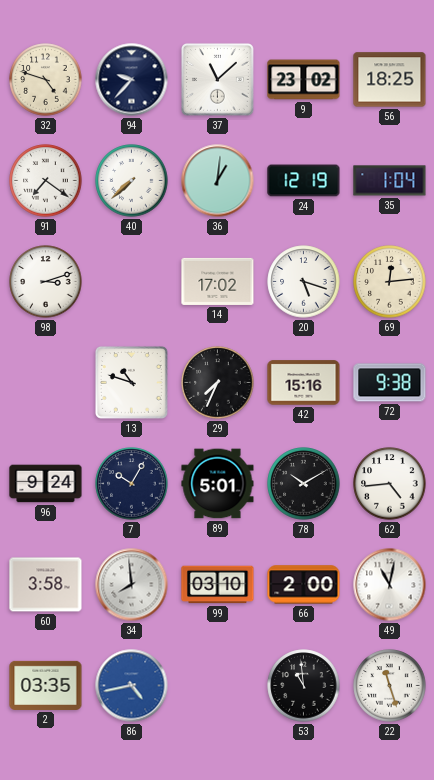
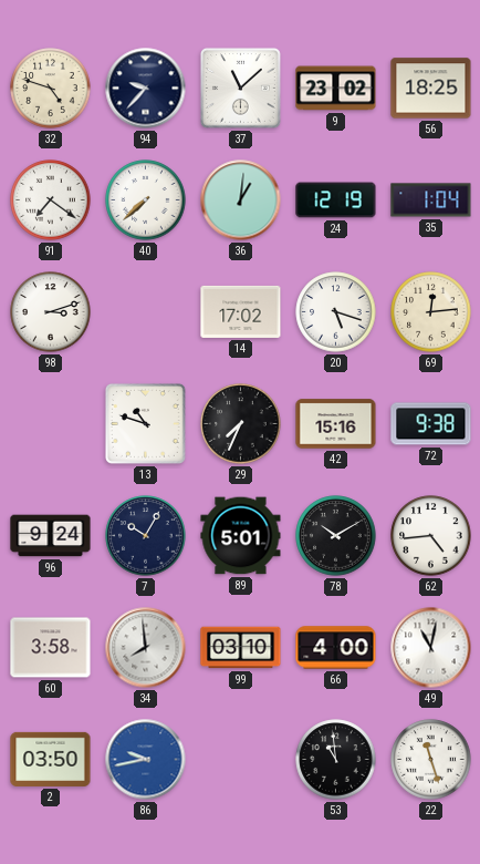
66: 2:00 -> 4:00
2: 03:35 -> 03:50
86: 4:43 -> 9:43
